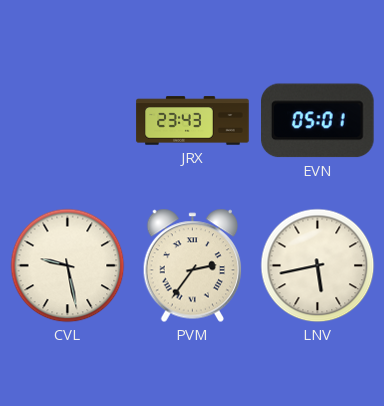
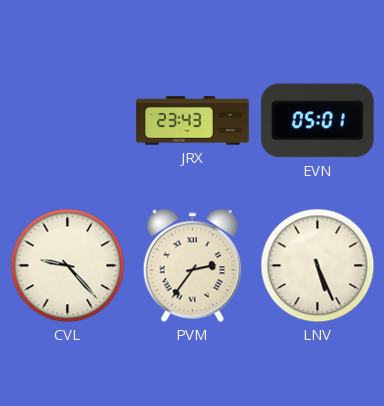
CVL: 9:28 -> 9:23
LNV: 5:43 -> 5:26
